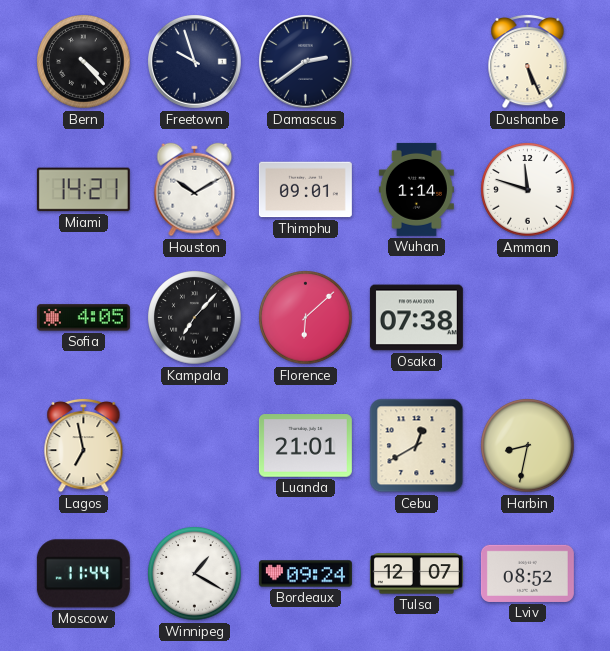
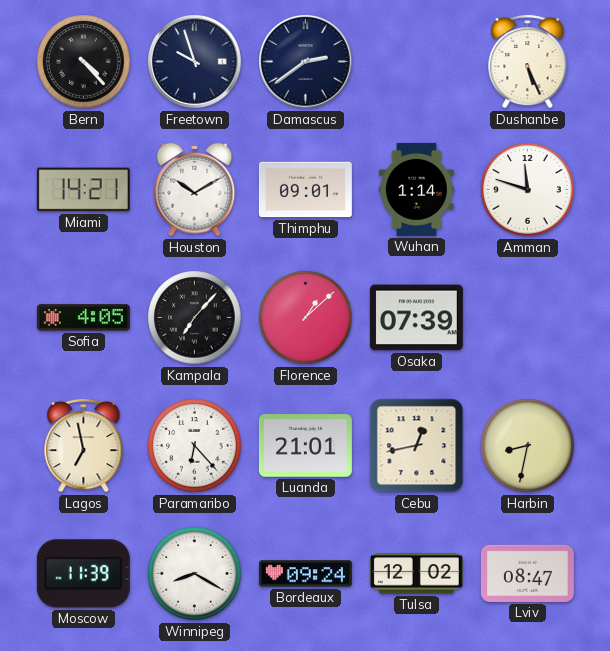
Florence: 6:08 -> 1:08
Osaka: 07:38 -> 07:39
Paramaribo: none -> 6:23
Cebu: 12:40 -> 12:43
Moscow: 11:44 -> 11:39
Winnipeg: 1:20 -> 8:20
Tulsa: 12:07 -> 12:02
Lviv: 08:52 -> 08:47
